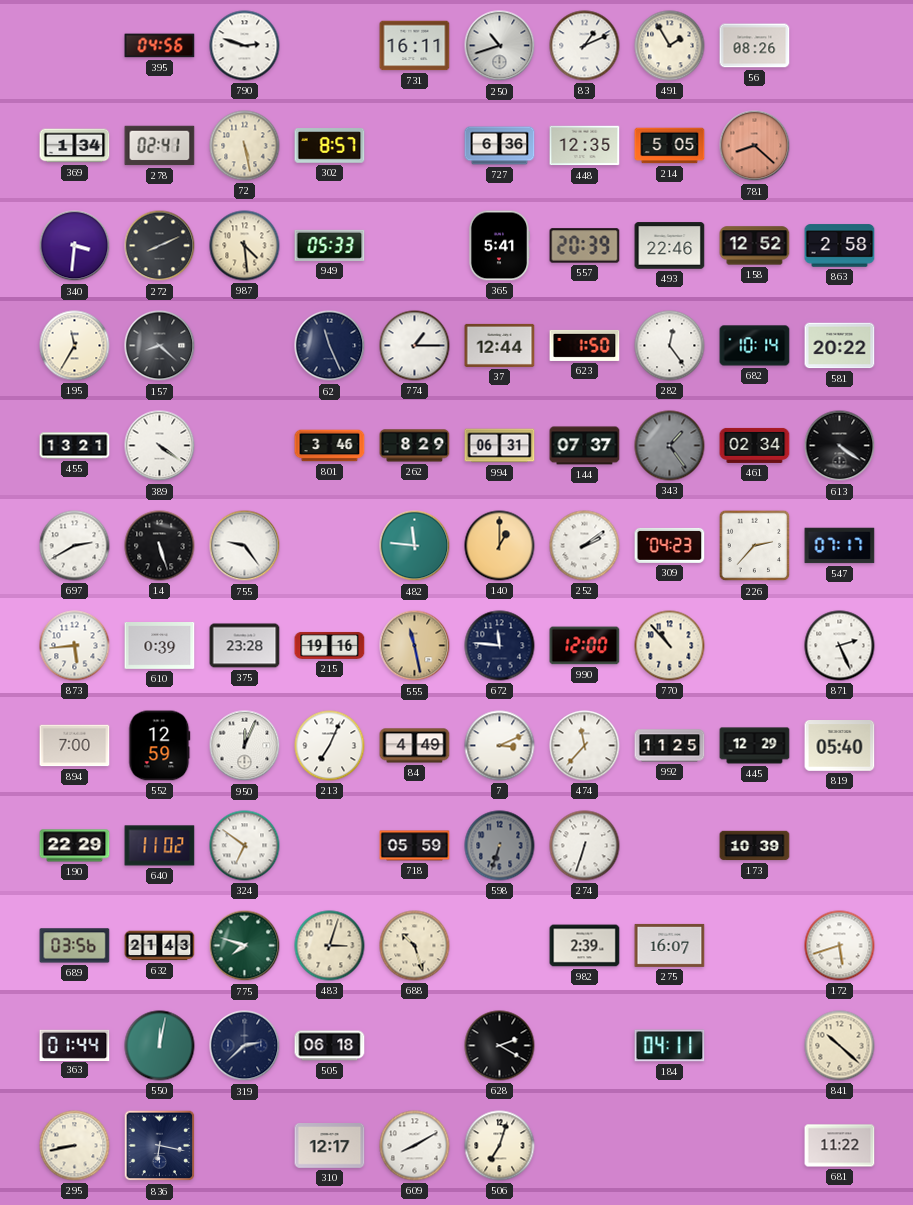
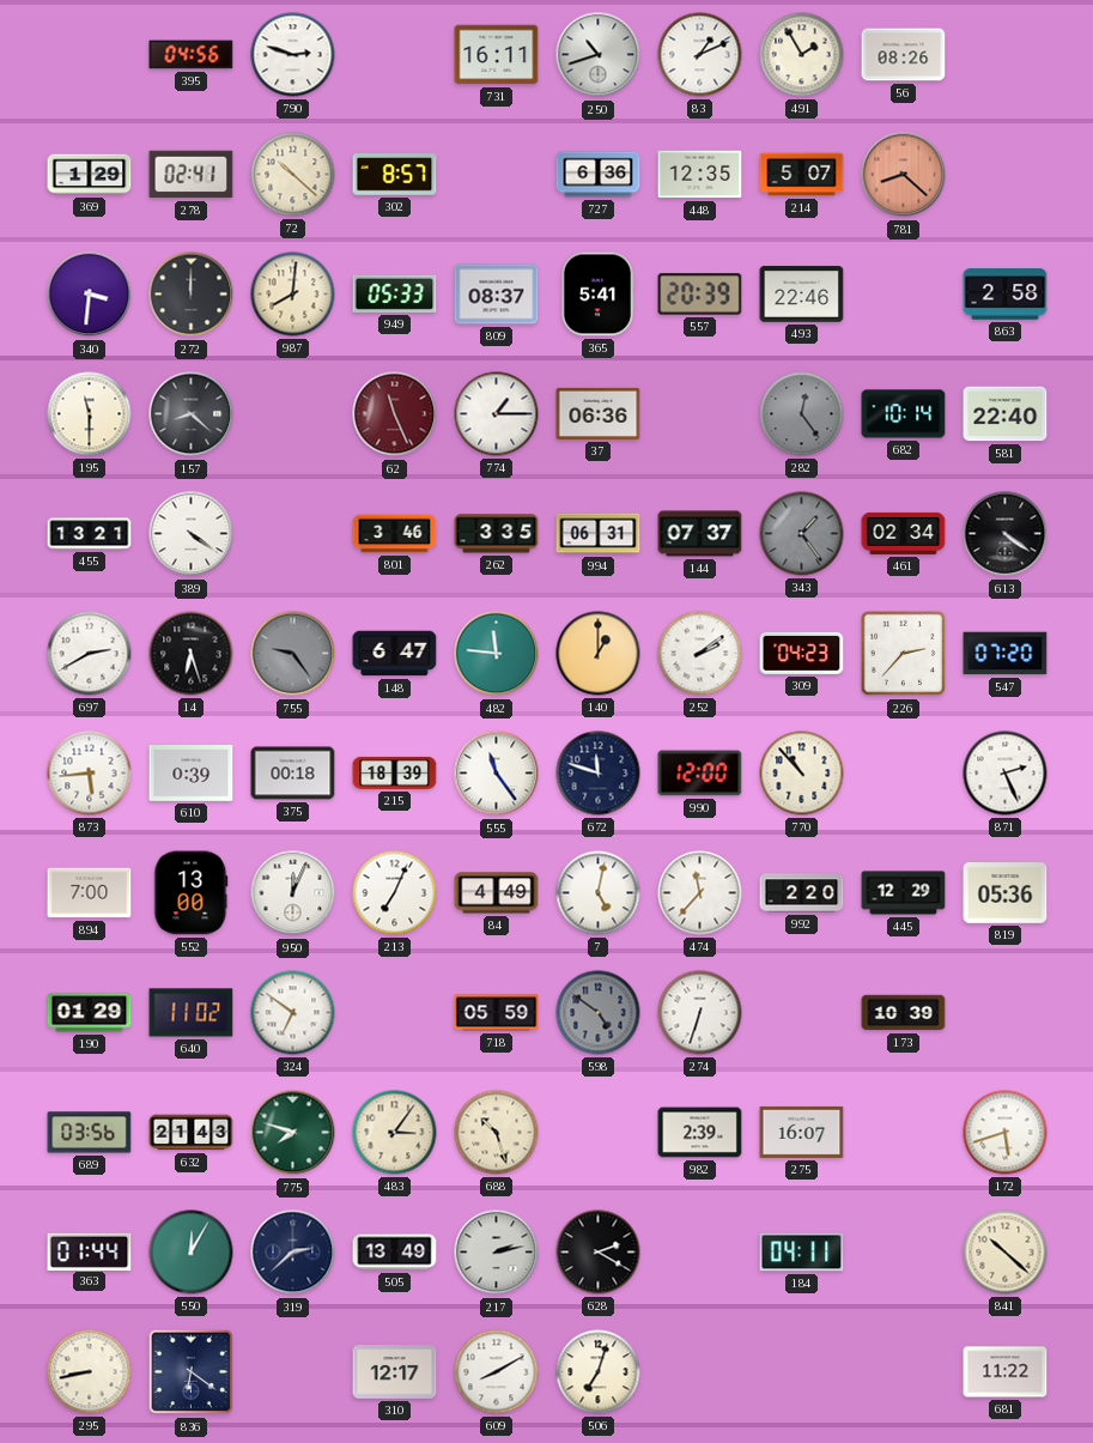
369: 1:34 -> 1:29
72: 5:28 -> 10:22
214: 5:05 -> 5:07
272: 8:11 -> 12:00
987: 4:29 -> 8:01
809: none -> 08:37
158: 12:52 -> none
195: 11:35 -> 11:30
62 dial: navy -> burgundy
37: 12:44 -> 06:36
623: 1:50 -> none
282 dial: white -> grey
581: 20:22 -> 22:40
262: 8:29 -> 3:35
14: 5:27 -> 6:27
755 dial: white -> grey
148: none -> 6:47
547: 07:17 -> 07:20
375: 23:28 -> 00:18
215: 19:16 -> 18:39
555: 11:28 -> 11:24
555 dial: champagne -> white
672: 11:46 -> 11:48
552: 12:59 -> 13:00
7: 3:11 -> 5:02
992: 11:25 -> 2:20
819: 05:40 -> 05:36
190: 22:29 -> 01:29
598: 6:33 -> 4:51
483: 3:03 -> 3:06
550: 12:02 -> 12:05
505: 06:18 -> 13:49
217: none -> 2:13
836: 6:17 -> 6:21
